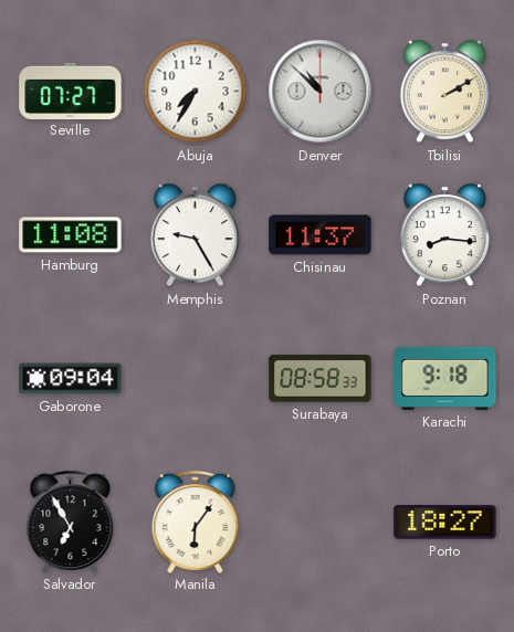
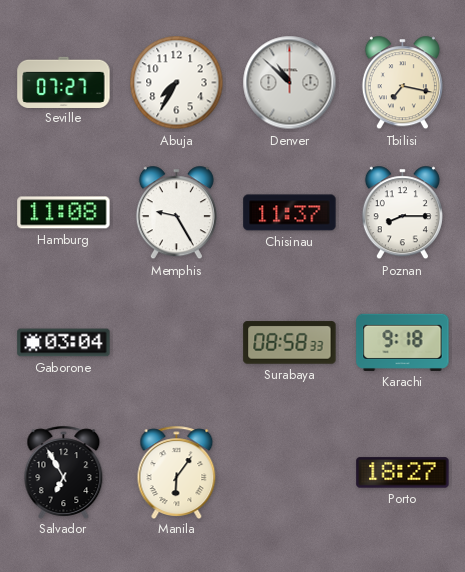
Tbilisi: 2:10 -> 7:17
Poznan: 8:16 -> 8:15
Gaborone: 09:04 -> 03:04
